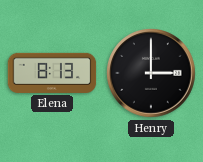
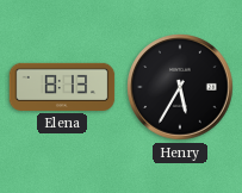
Henry: 3:00 -> 5:35
